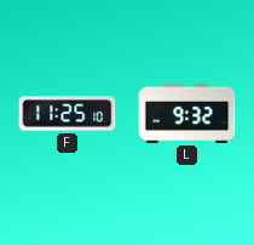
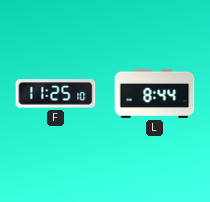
L: 9:32 -> 8:44
